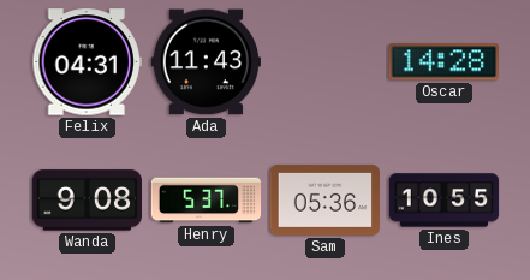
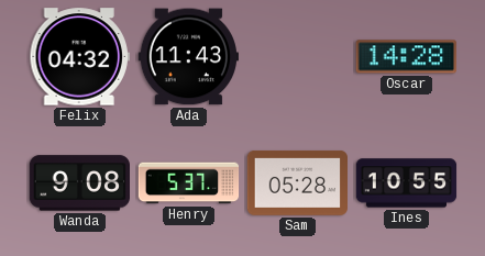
Felix: 04:31 -> 04:32
Sam: 05:36 -> 05:28
